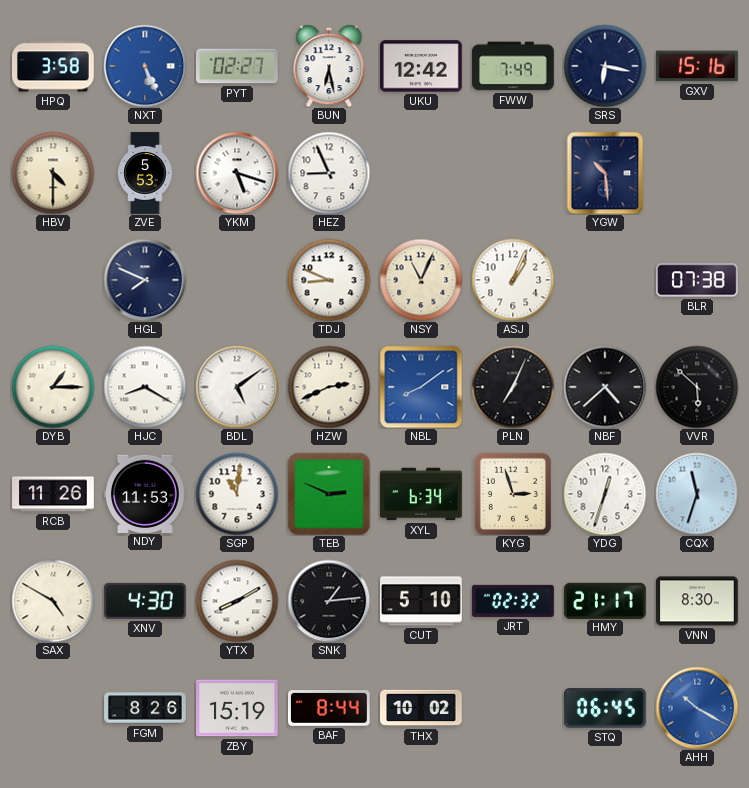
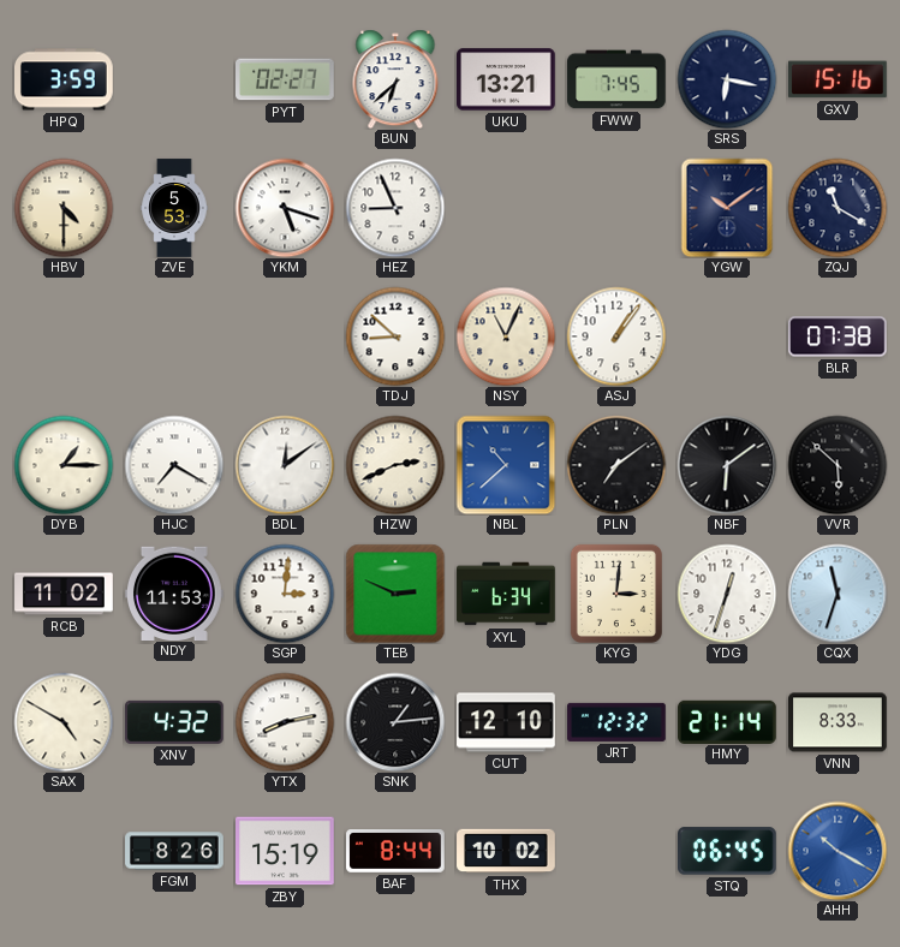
HPQ: 3:58 -> 3:59
NXT: 5:26 -> none
BUN: 6:28 -> 6:38
UKU: 12:42 -> 13:21
FWW: 7:49 -> 7:45
YGW: 10:29 -> 10:09
ZQJ: none -> 11:20
HGL: 7:49 -> none
TDJ: 8:49 -> 8:52
ASJ: 1:04 -> 1:06
HJC: 8:20 -> 7:20
BDL: 5:09 -> 12:09
NBL: 8:09 -> 10:38
PLN: 7:04 -> 7:09
NBF: 4:38 -> 6:09
RCB: 11:26 -> 11:02
SGP: 11:01 -> 3:01
KYG: 2:57 -> 3:01
XNV: 4:30 -> 4:32
YTX: 8:10 -> 8:13
CUT: 5:10 -> 12:10
JRT: 02:32 -> 12:32
HMY: 21:17 -> 21:14
VNN: 8:30 -> 8:33
